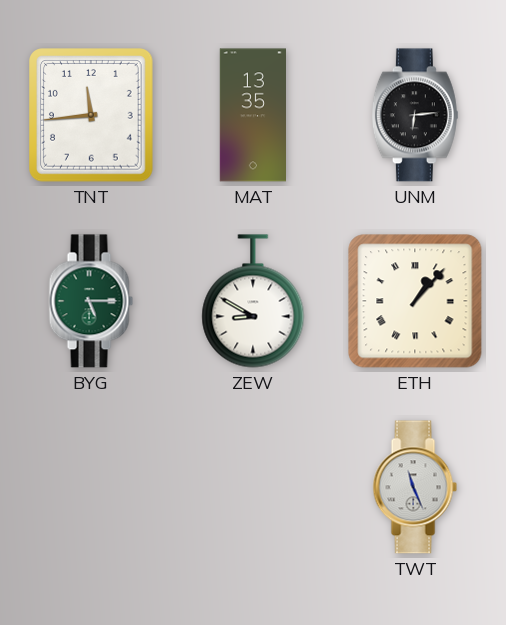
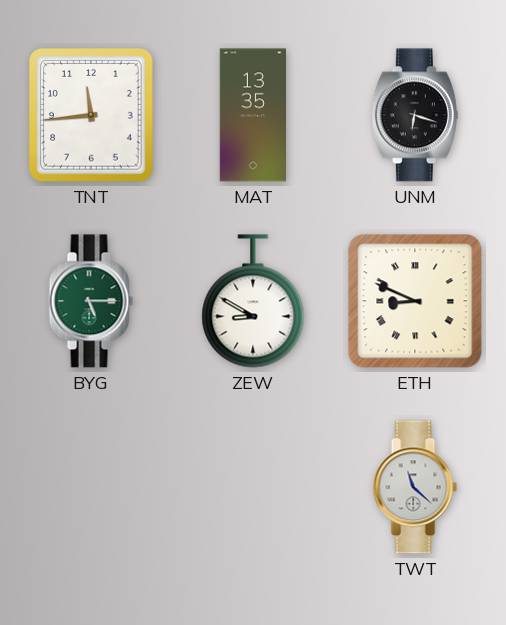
UNM: 6:14 -> 6:18
ETH: 1:07 -> 8:49
TWT: 11:26 -> 11:22
